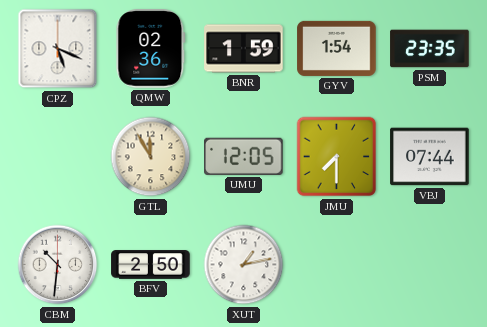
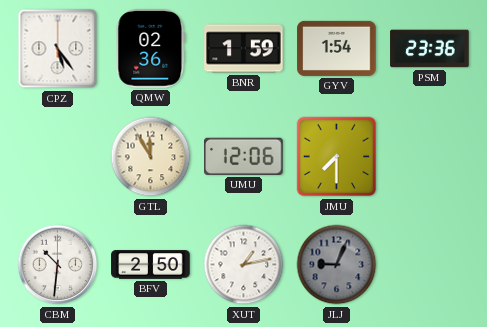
CPZ: 5:19 -> 5:24
PSM: 23:35 -> 23:36
UMU: 12:05 -> 12:06
VBJ: 07:44 -> none
JLJ: none -> 9:04
